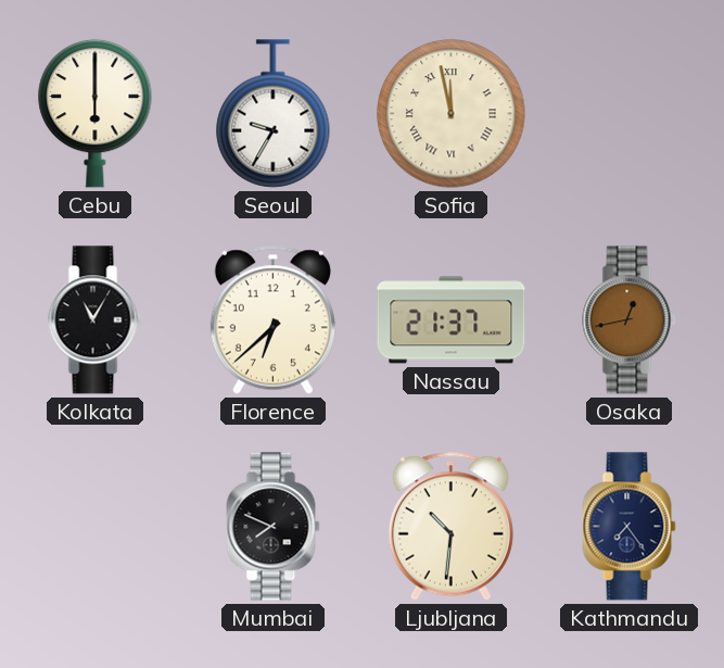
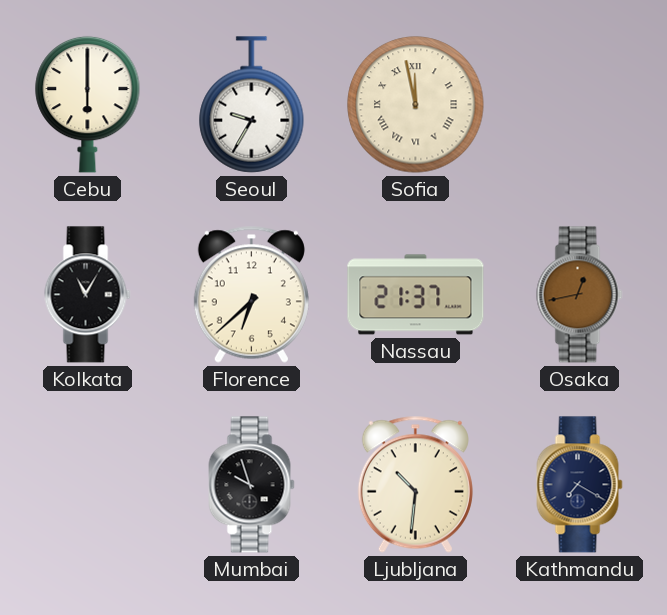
Mumbai: 7:49 -> 9:57
Kathmandu: 7:24 -> 7:20
